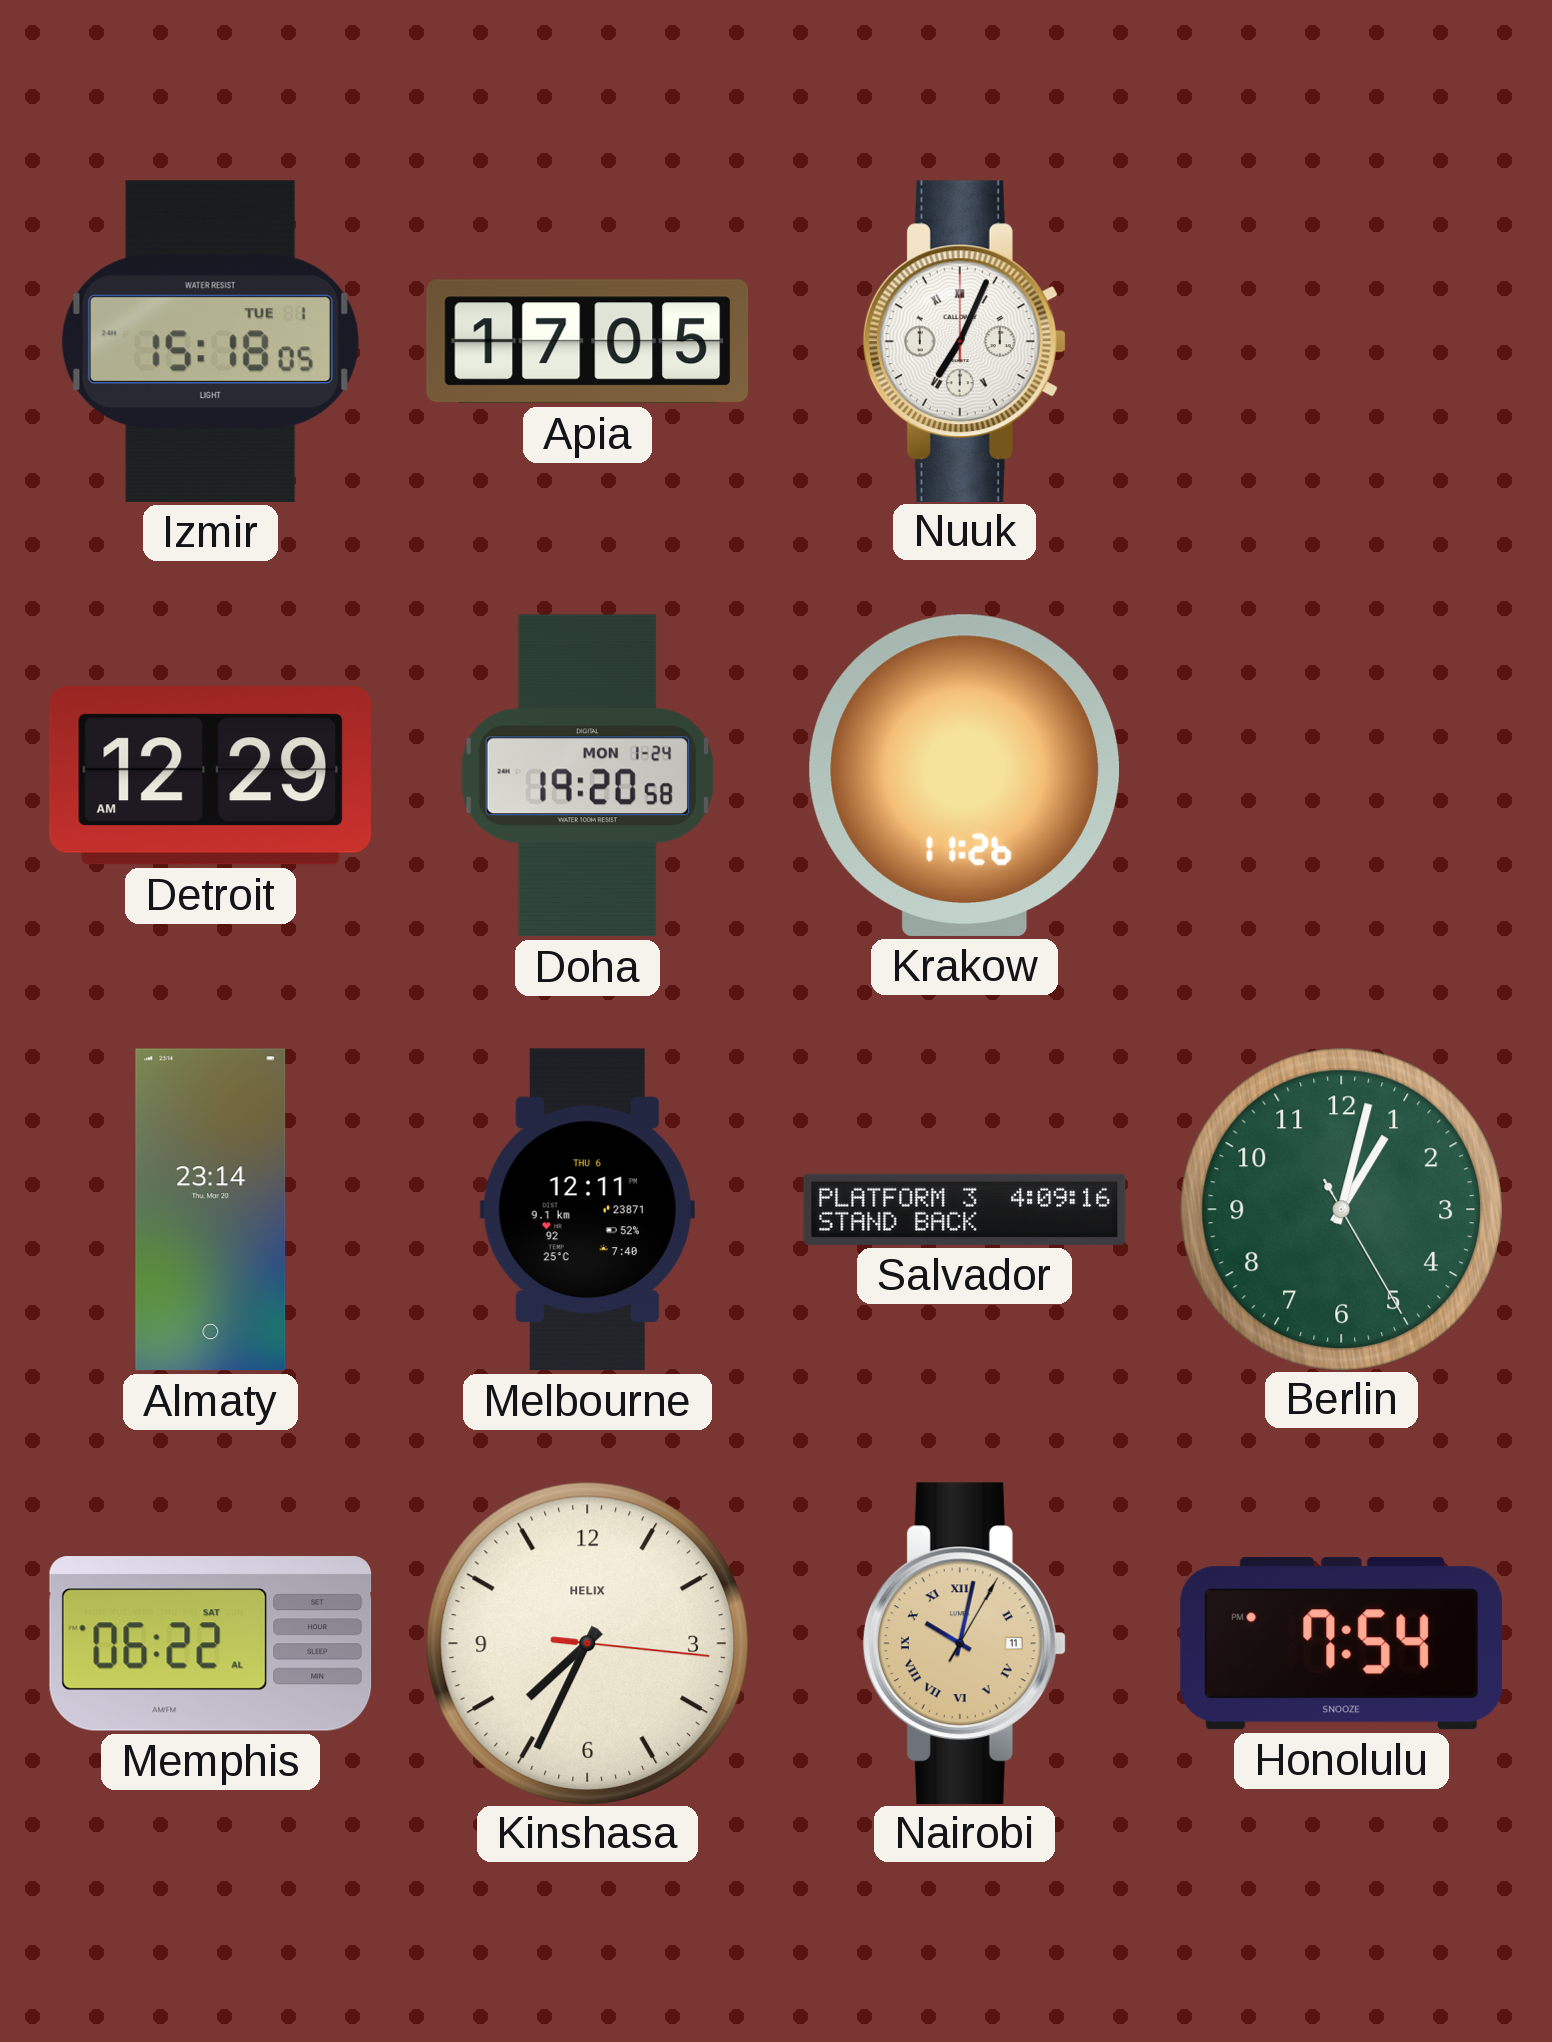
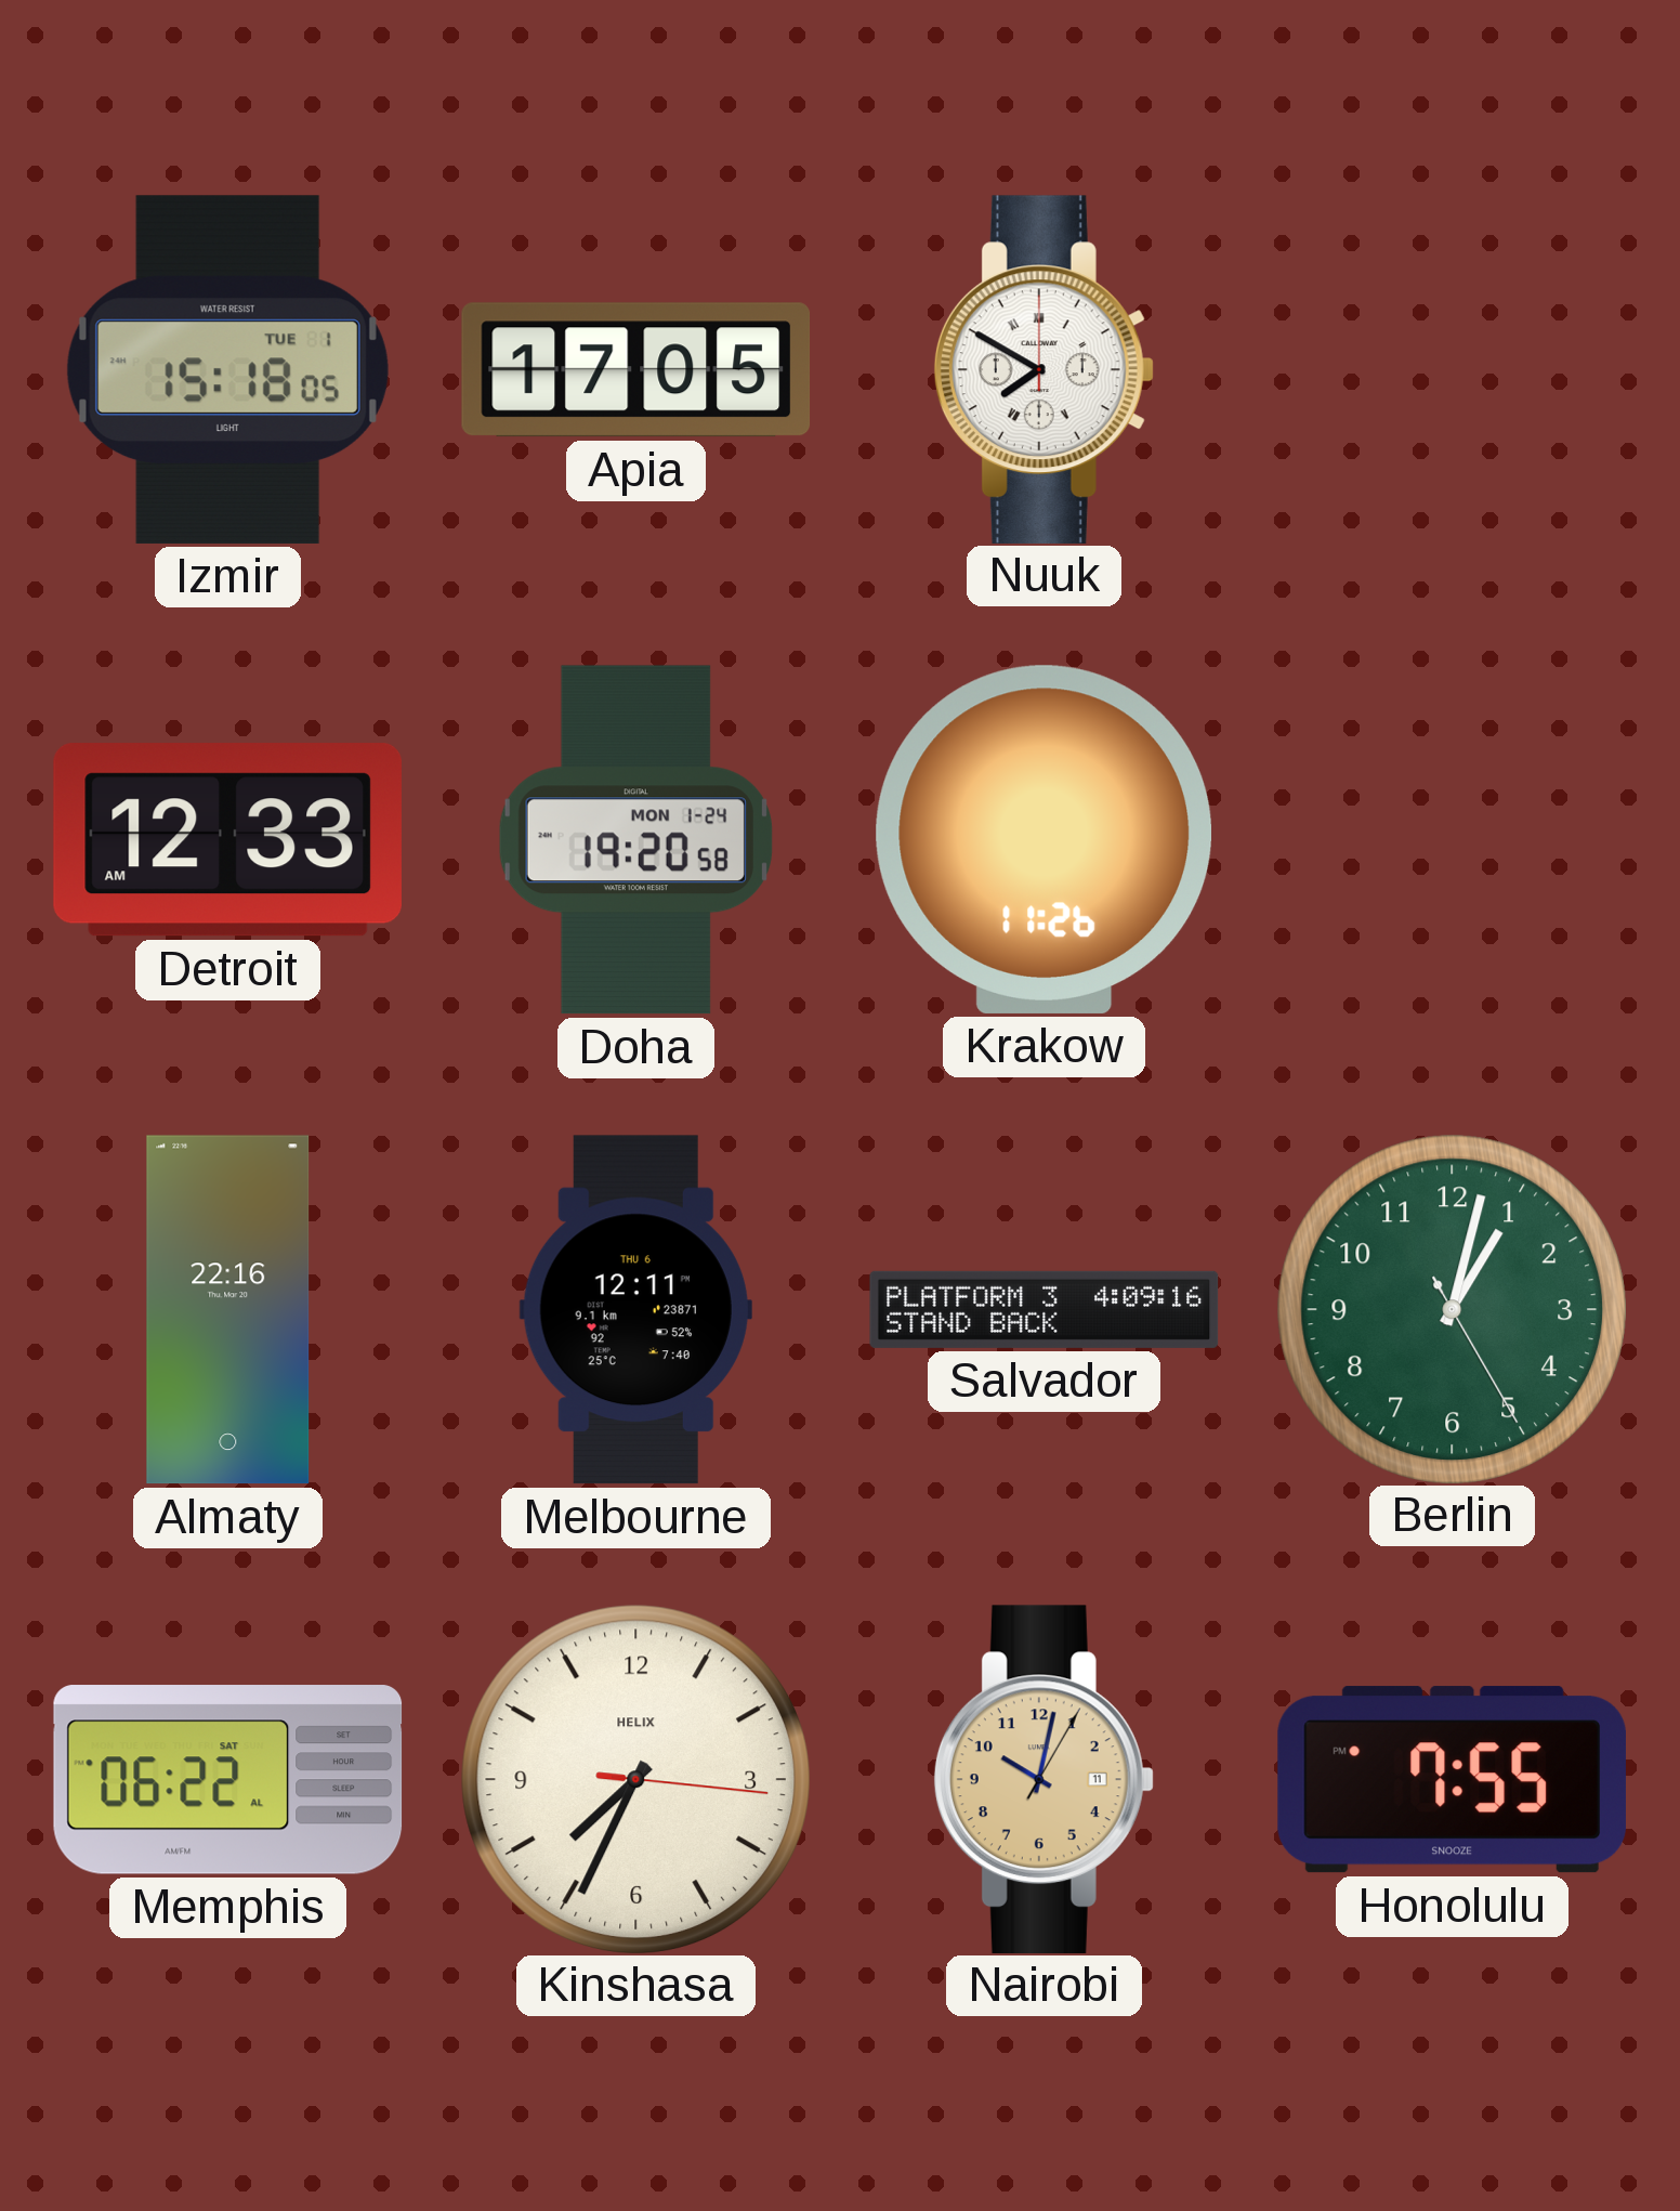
Nuuk: 7:04 -> 7:50
Detroit: 12:29 -> 12:33
Almaty: 23:14 -> 22:16
Nairobi numerals: Roman -> Arabic
Honolulu: 7:54 -> 7:55
